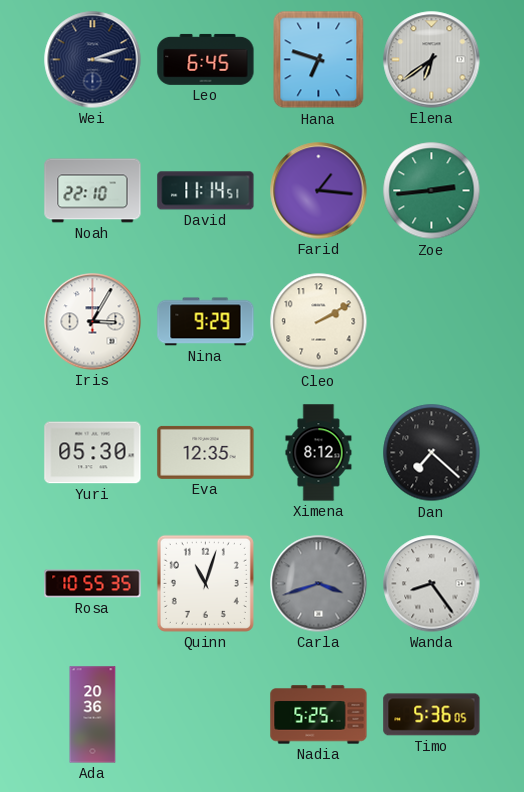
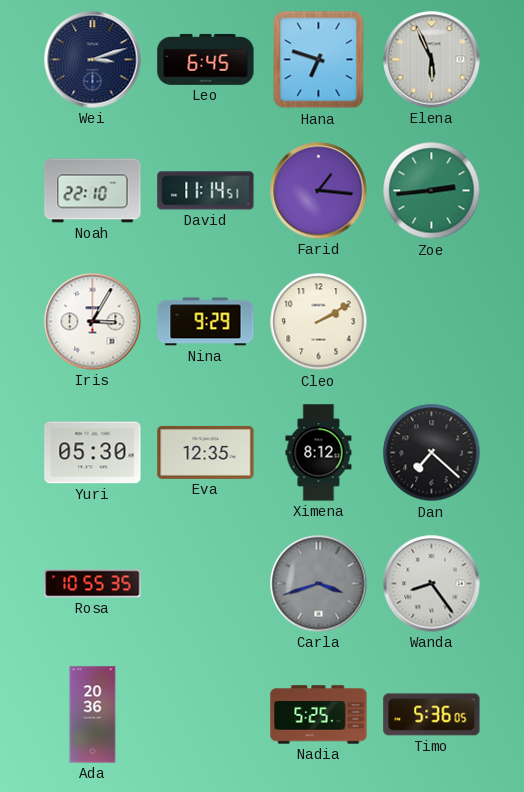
Elena: 6:39 -> 5:56
Quinn: 11:03 -> none
